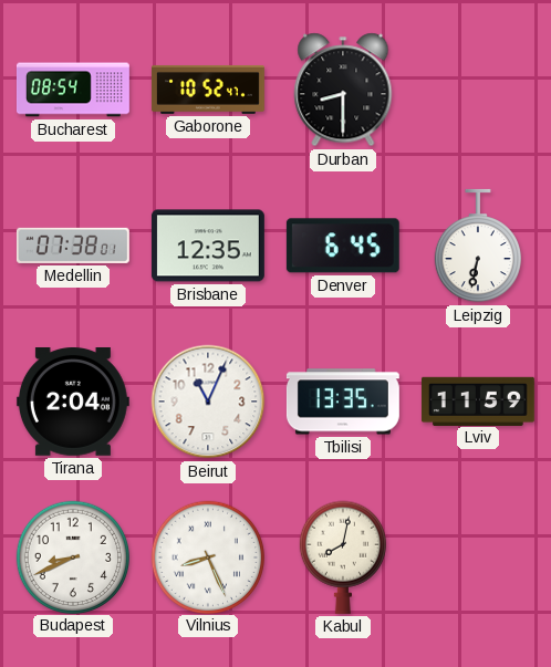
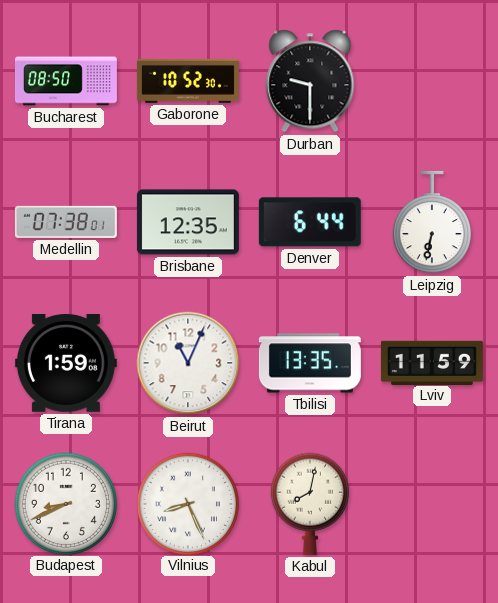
Bucharest: 08:54 -> 08:50
Gaborone: 10:52:47 -> 10:52:30
Durban: 8:30 -> 9:30
Denver: 6:45 -> 6:44
Tirana: 2:04 -> 1:59
